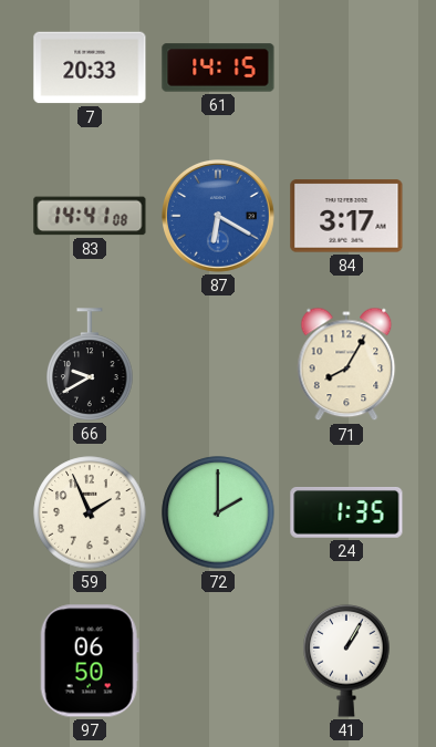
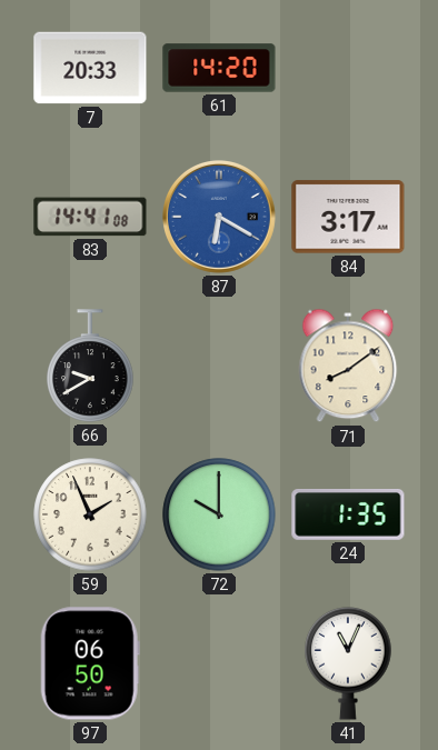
61: 14:15 -> 14:20
71: 8:05 -> 8:09
72: 2:00 -> 10:00
41: 1:05 -> 11:04
